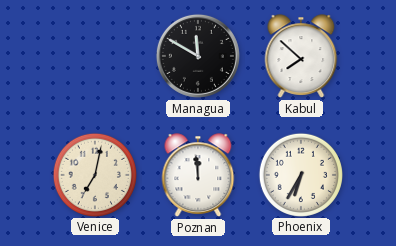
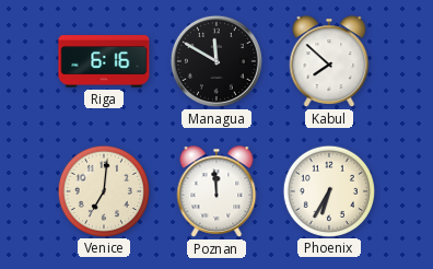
Riga: none -> 6:16
Venice: 7:02 -> 7:01
